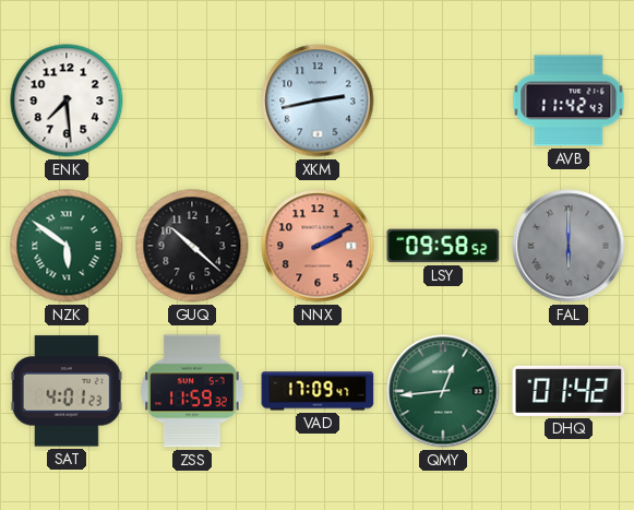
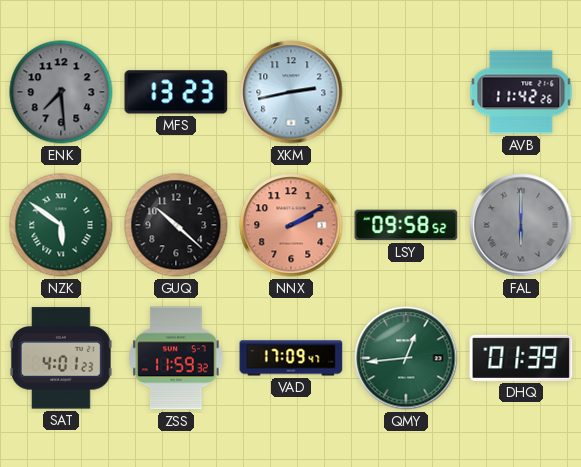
ENK dial: white -> grey
MFS: none -> 13:23
AVB: 11:42:43 -> 11:42:26
DHQ: 01:42 -> 01:39
